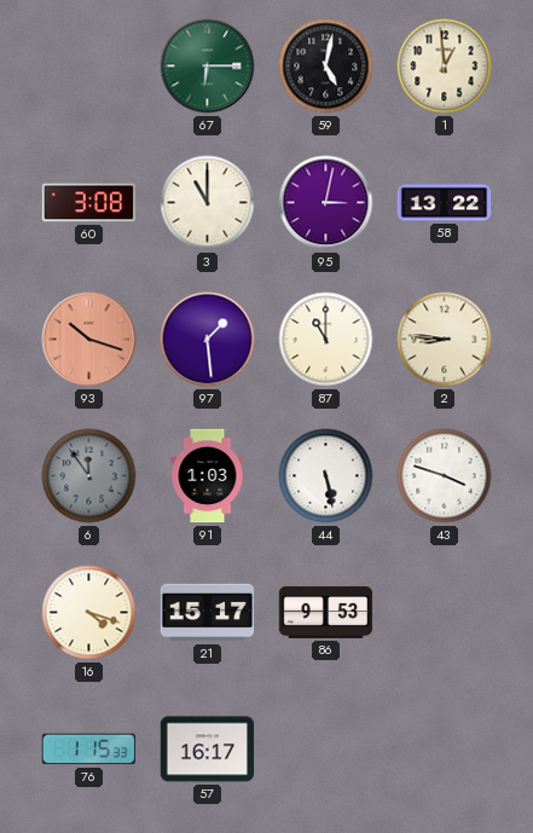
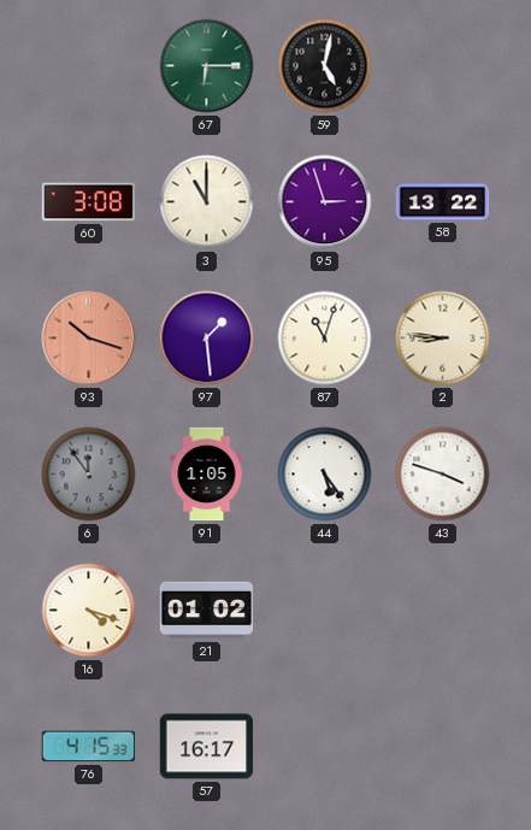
1: 12:59 -> none
95: 3:02 -> 2:57
87: 11:00 -> 11:03
91: 1:03 -> 1:05
44: 5:28 -> 5:24
21: 15:17 -> 01:02
86: 9:53 -> none
76: 1:15 -> 4:15
